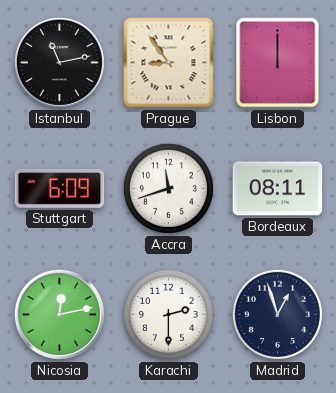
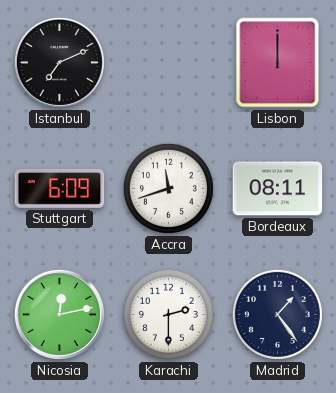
Istanbul: 11:13 -> 7:11
Prague: 8:54 -> none
Madrid: 12:57 -> 1:24
